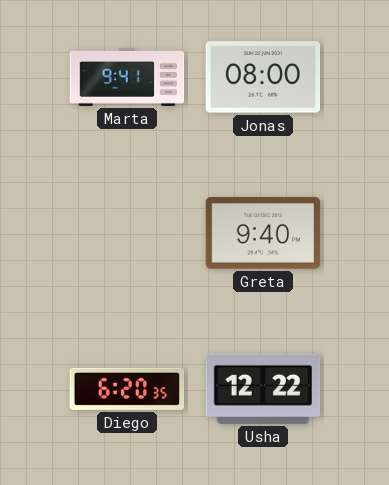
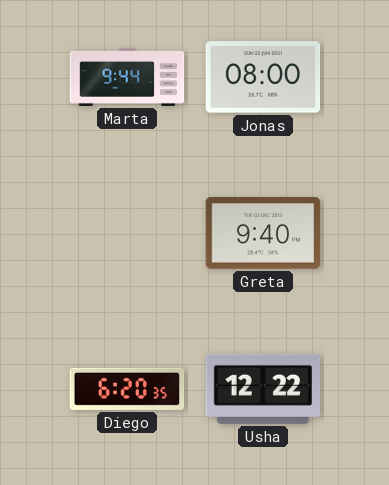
Marta: 9:41 -> 9:44
